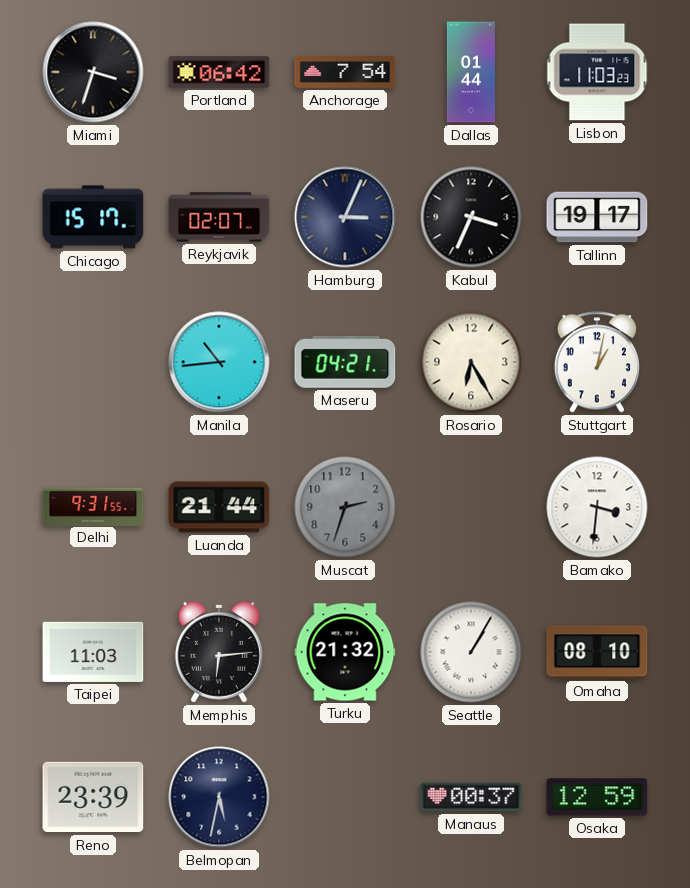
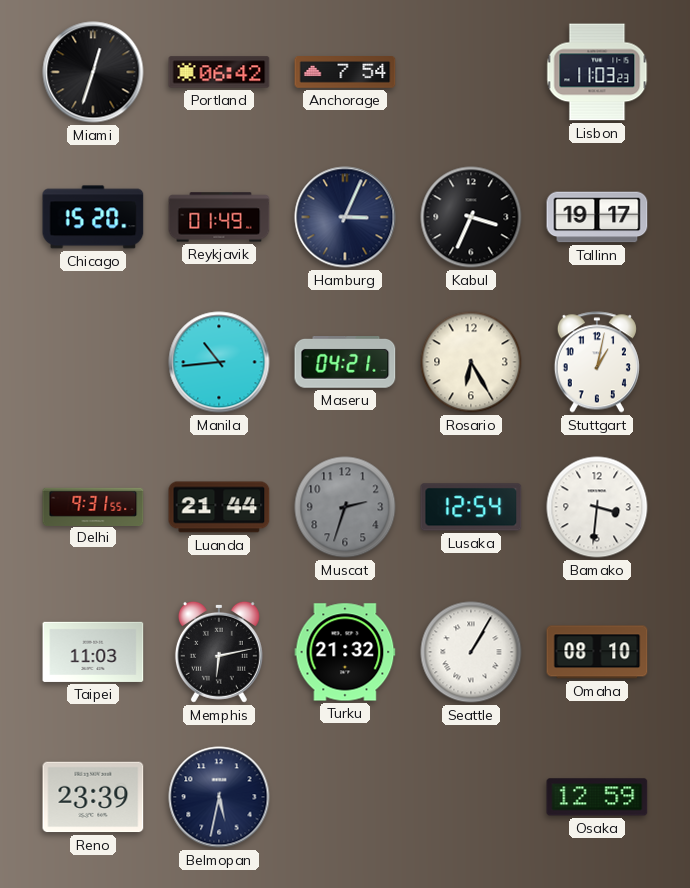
Miami: 3:33 -> 12:33
Dallas: 01:44 -> none
Chicago: 15:17 -> 15:20
Reykjavik: 02:07 -> 01:49
Lusaka: none -> 12:54
Memphis: 6:14 -> 6:13
Manaus: 00:37 -> none
